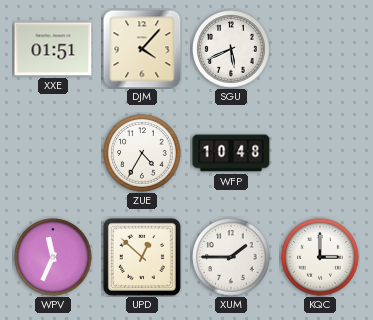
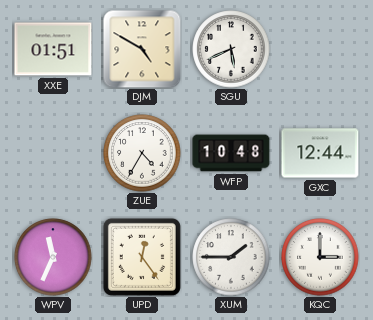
DJM: 4:07 -> 4:50
GXC: none -> 12:44
UPD: 12:52 -> 12:24
